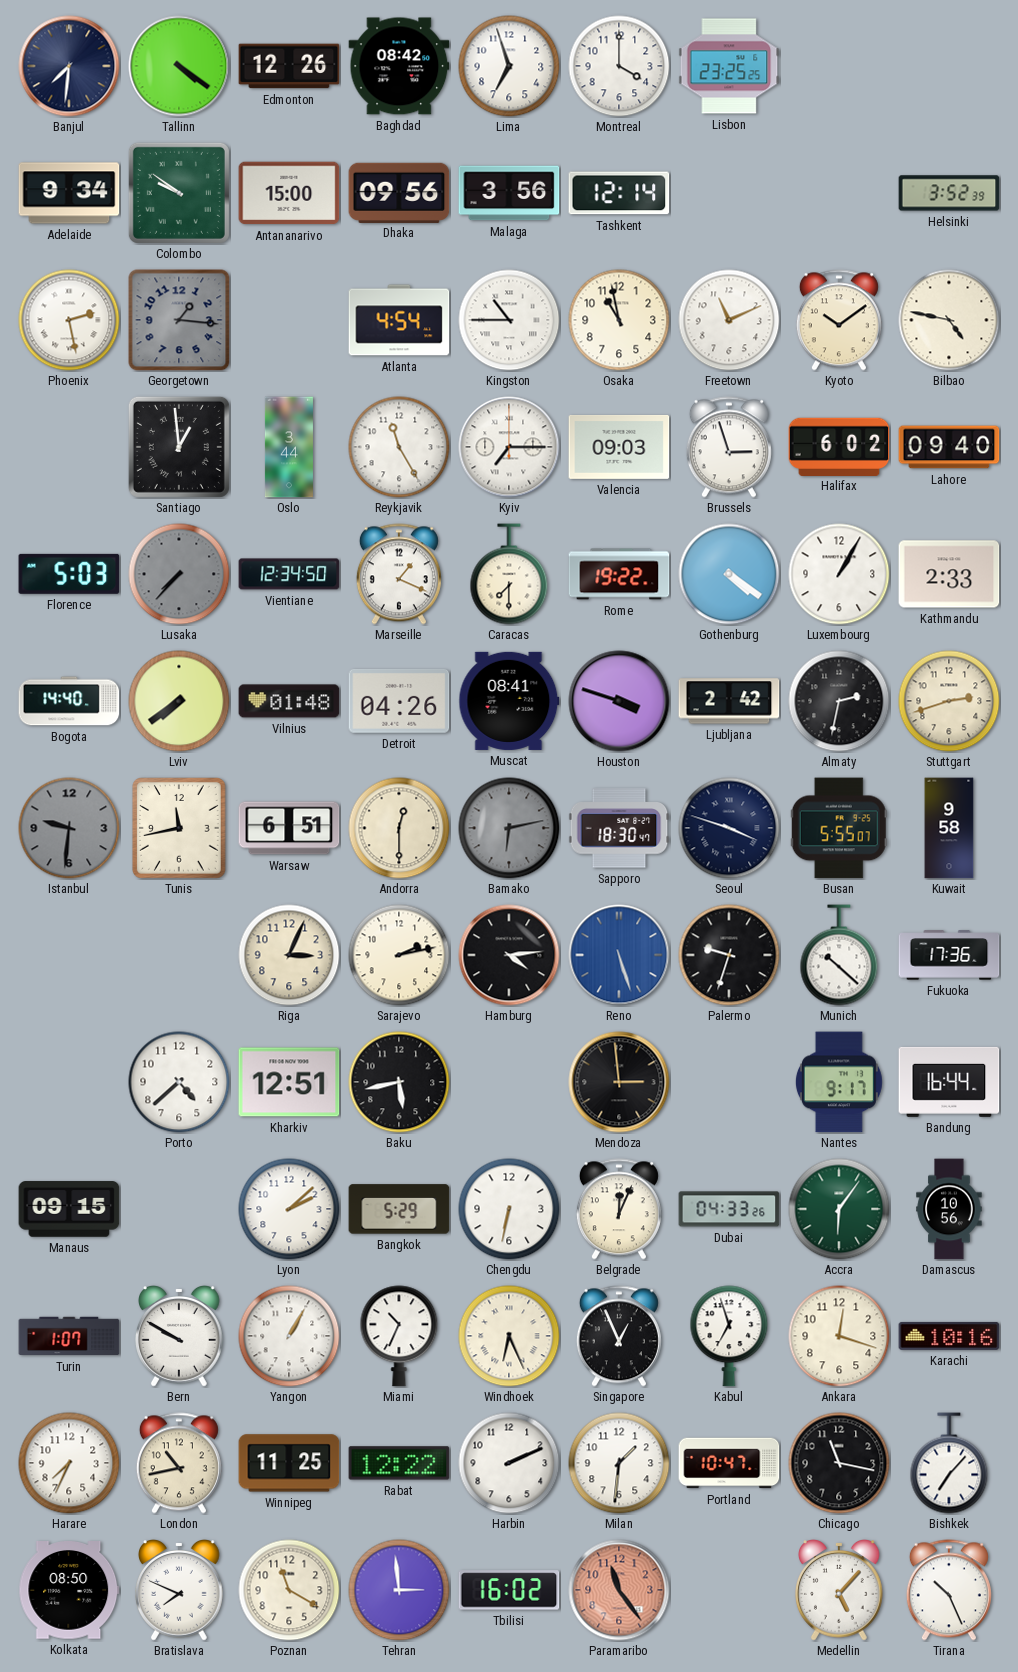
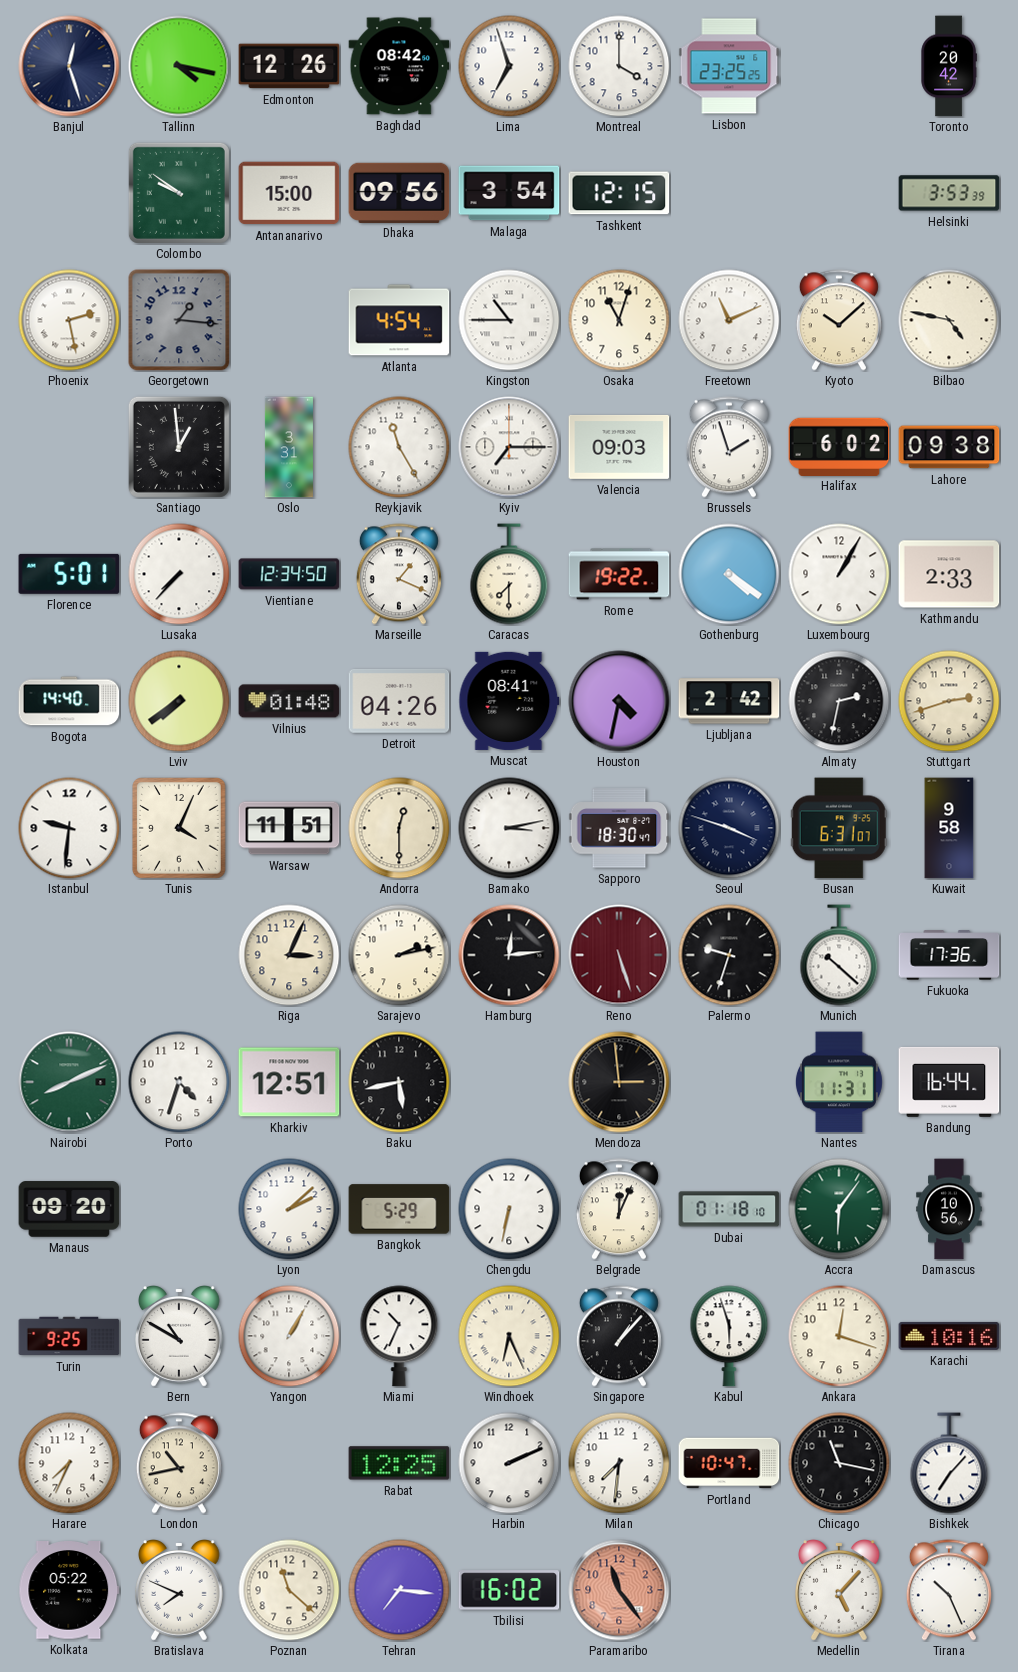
Banjul: 7:31 -> 12:27
Tallinn: 4:21 -> 4:17
Toronto: none -> 20:42
Adelaide: 9:34 -> none
Malaga: 3:56 -> 3:54
Tashkent: 12:14 -> 12:15
Helsinki: 3:52 -> 3:53
Osaka: 10:58 -> 11:03
Kyoto: 10:09 -> 10:08
Oslo: 3:44 -> 3:31
Brussels: 2:57 -> 1:57
Lahore: 09:40 -> 09:38
Florence: 5:03 -> 5:01
Lusaka dial: grey -> white
Houston: 3:48 -> 4:32
Istanbul dial: grey -> white
Tunis: 11:43 -> 4:04
Warsaw: 6:51 -> 11:51
Bamako: 6:13 -> 3:13
Bamako dial: grey -> white
Busan: 5:55 -> 6:31
Hamburg: 4:14 -> 12:14
Reno dial: blue -> burgundy
Nairobi: none -> 8:11
Porto: 4:38 -> 4:33
Nantes: 9:17 -> 11:31
Manaus: 09:15 -> 09:20
Dubai: 04:33 -> 01:18
Turin: 1:07 -> 9:25
Bern: 9:50 -> 10:50
Singapore: 12:56 -> 1:07
Kabul: 6:57 -> 5:57
Winnipeg: 11:25 -> none
Rabat: 12:22 -> 12:25
Milan: 1:31 -> 7:31
Kolkata: 08:50 -> 05:22
Poznan: 11:20 -> 11:22
Tehran: 2:59 -> 7:16
